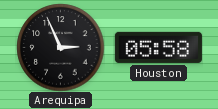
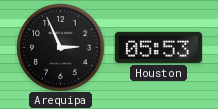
Houston: 05:58 -> 05:53
